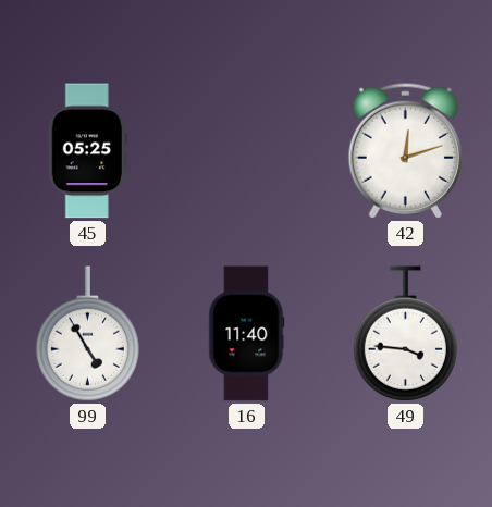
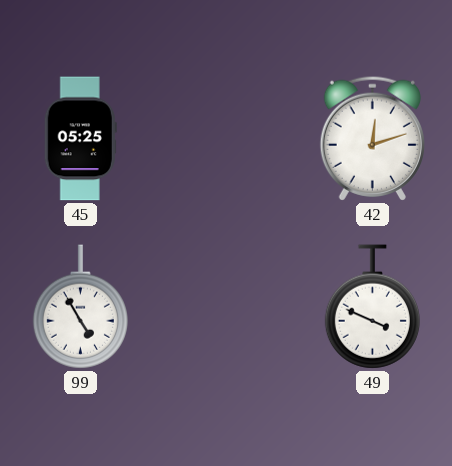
16: 11:40 -> none
49: 3:46 -> 3:49
